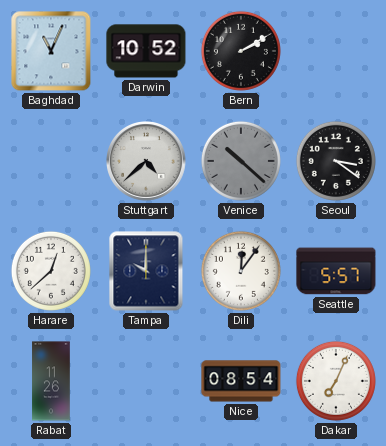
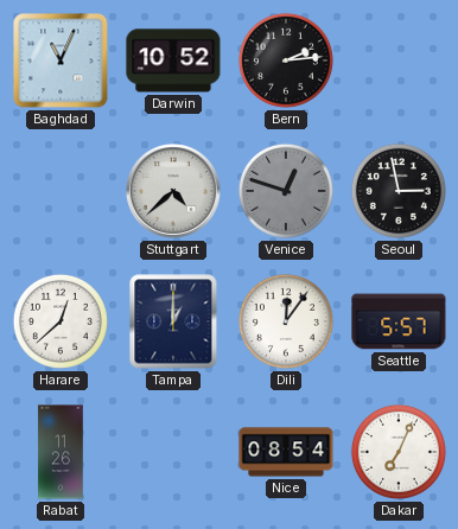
Bern: 2:10 -> 2:14
Venice: 10:22 -> 12:48
Seoul: 3:21 -> 2:58
Tampa: 10:00 -> 1:00
